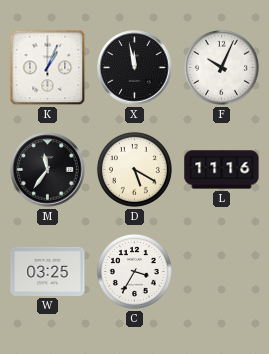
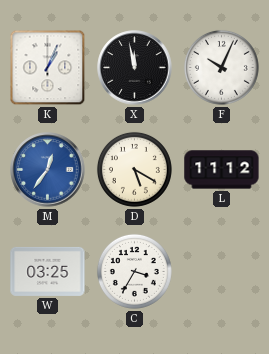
M: 11:36 -> 12:36
M dial: black -> blue
L: 11:16 -> 11:12
